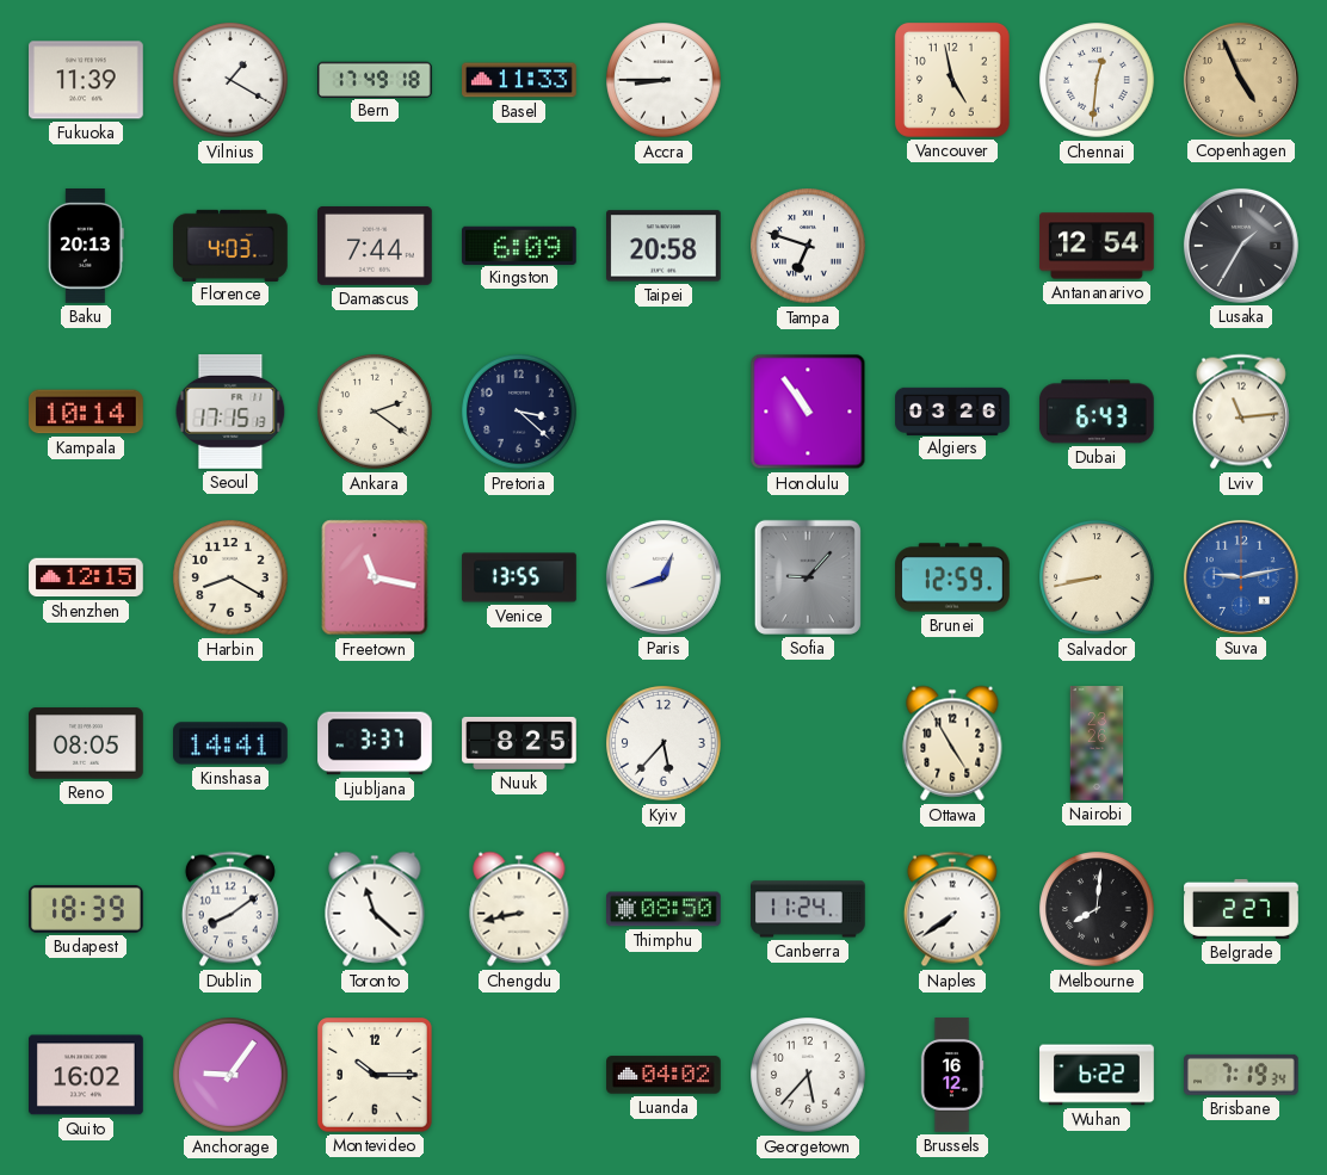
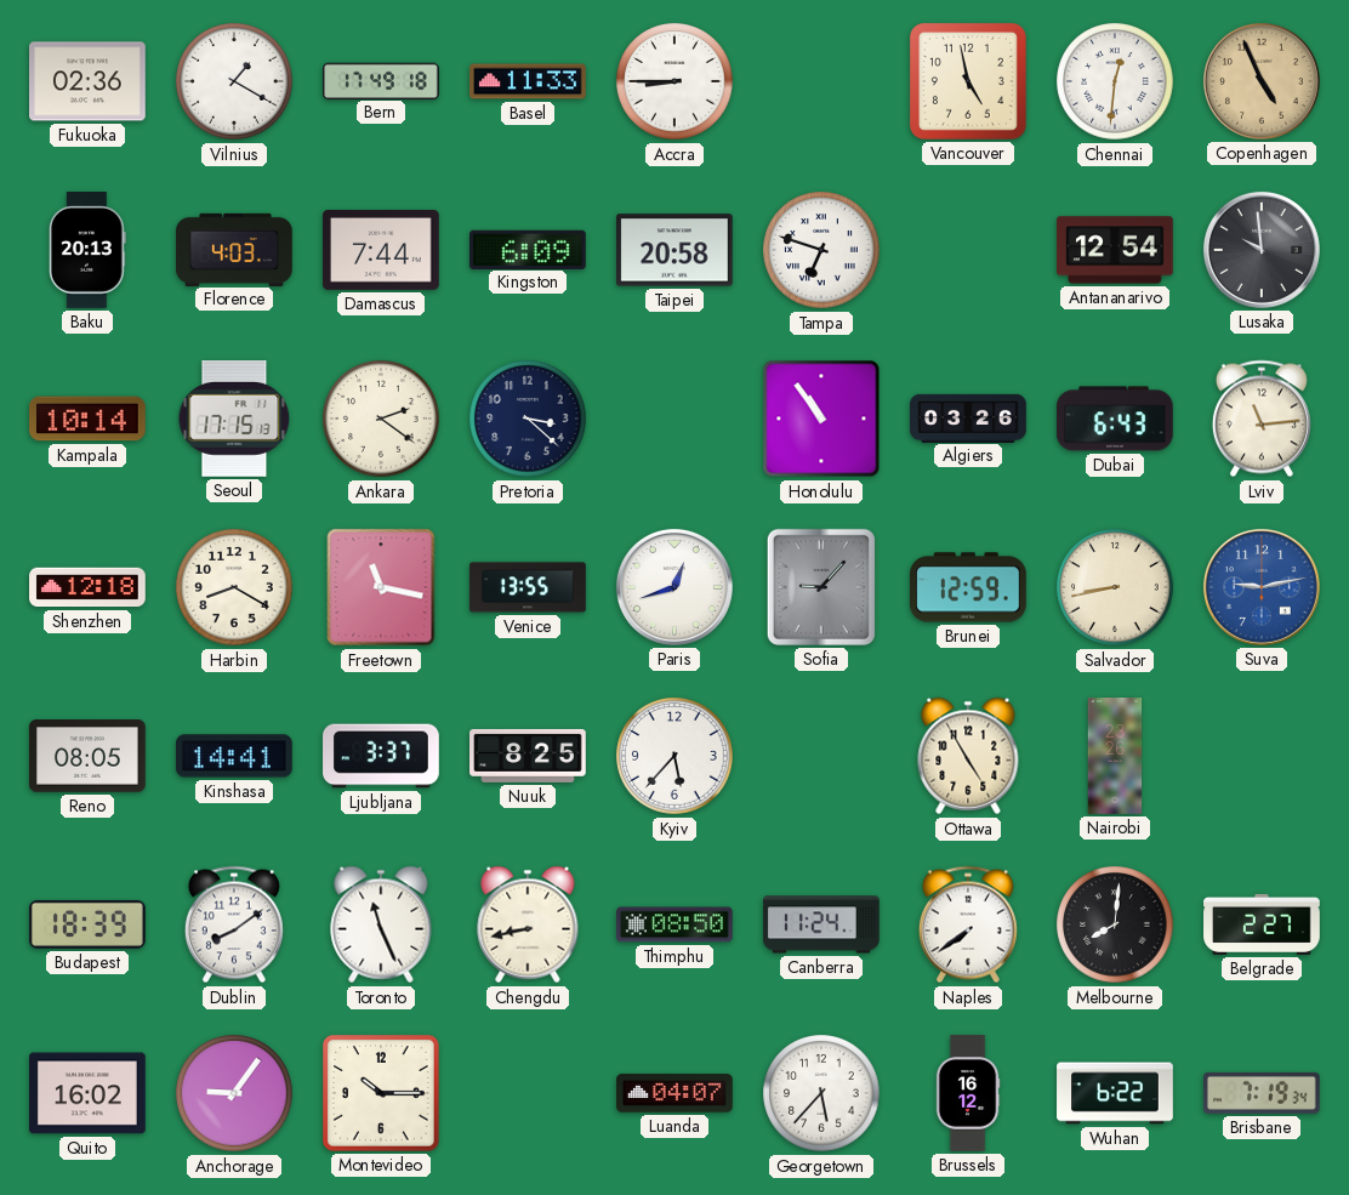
Fukuoka: 11:39 -> 02:36
Lusaka: 1:35 -> 9:59
Shenzhen: 12:15 -> 12:18
Toronto: 11:22 -> 11:26
Luanda: 04:02 -> 04:07
